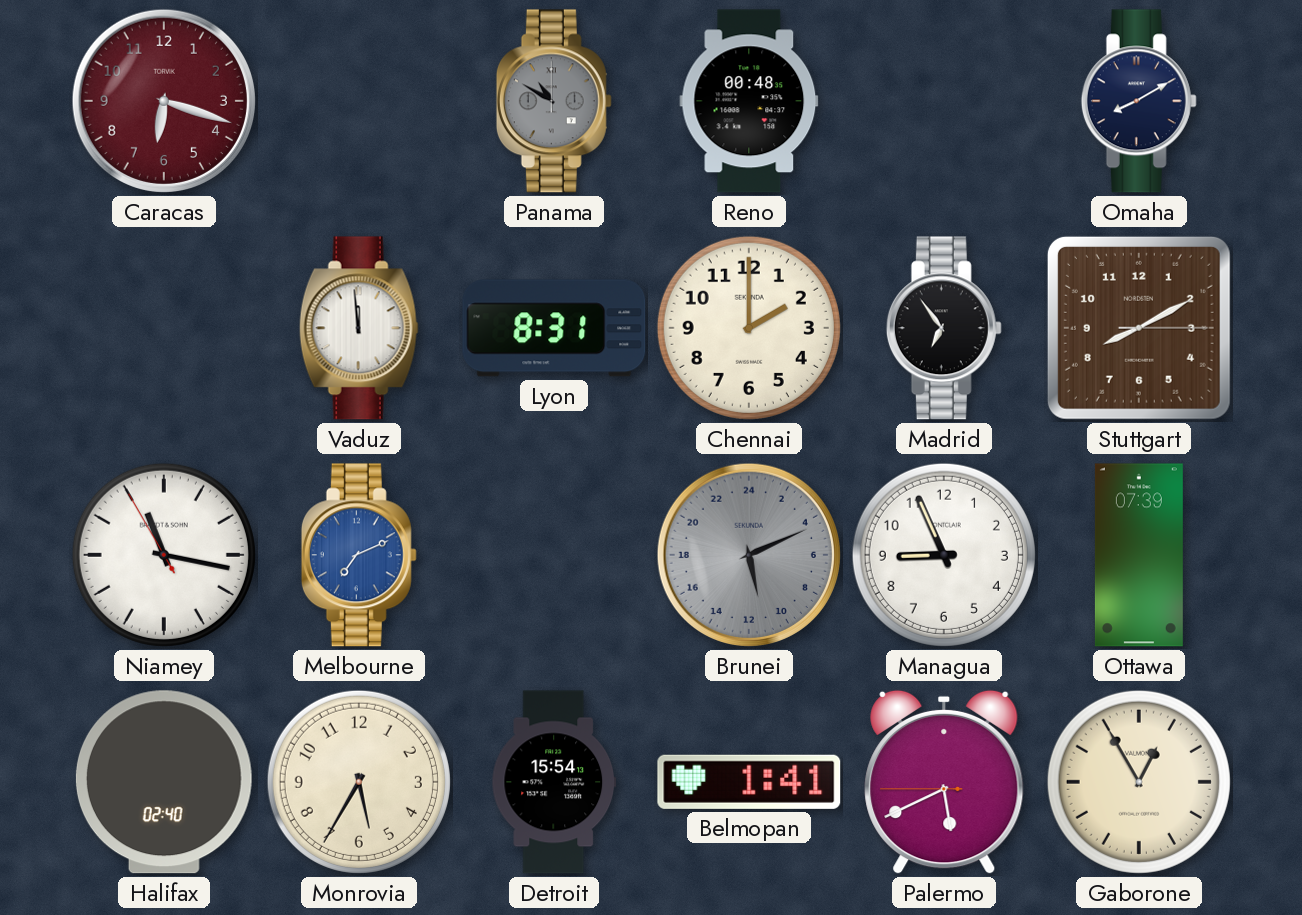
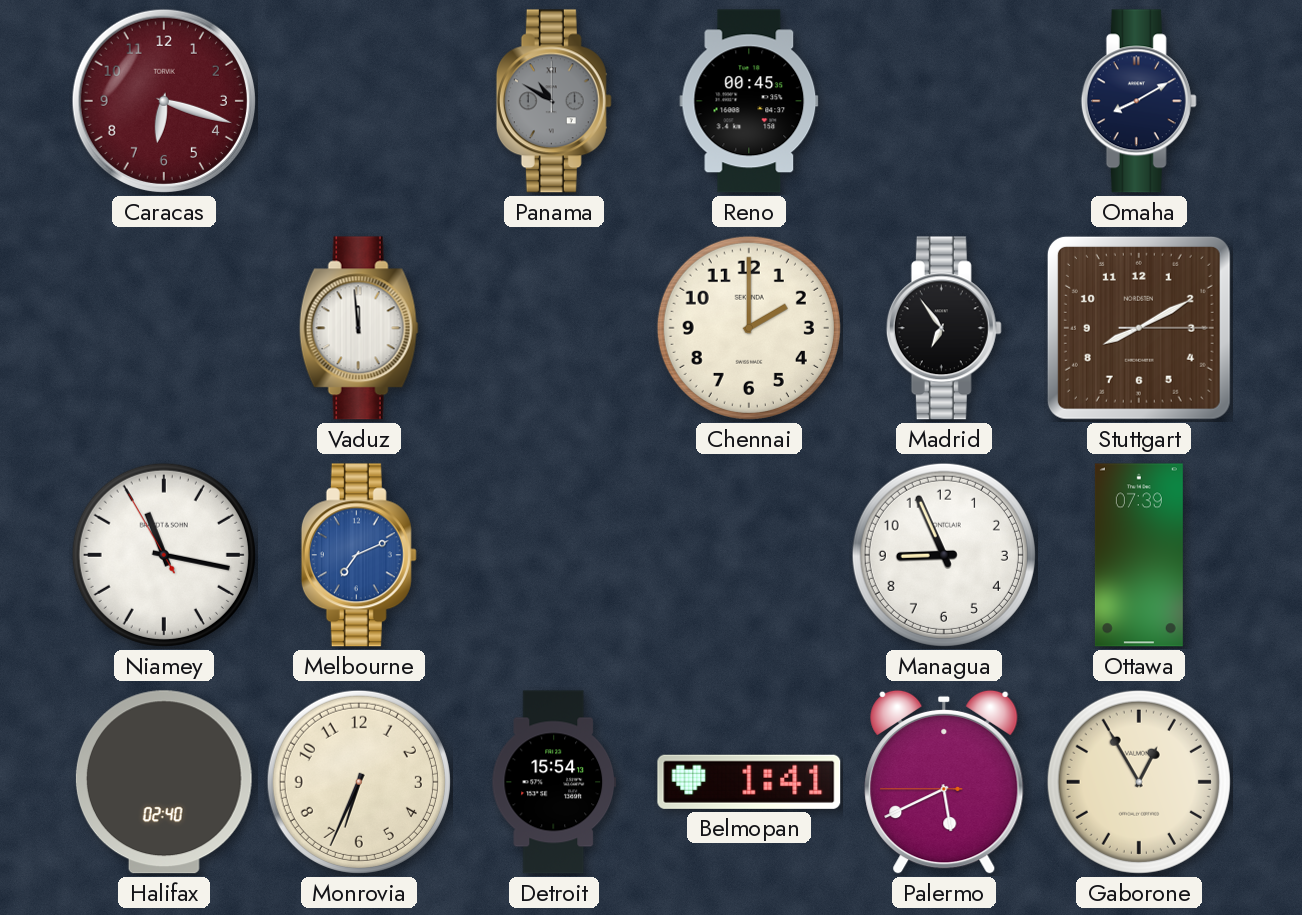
Reno: 00:48 -> 00:45
Lyon: 8:31 -> none
Brunei: 11:11 -> none
Monrovia: 5:35 -> 6:34
